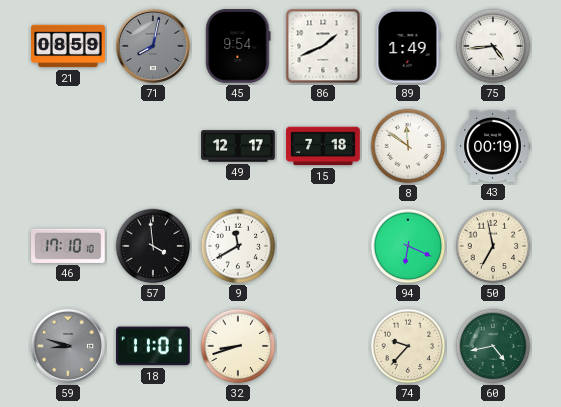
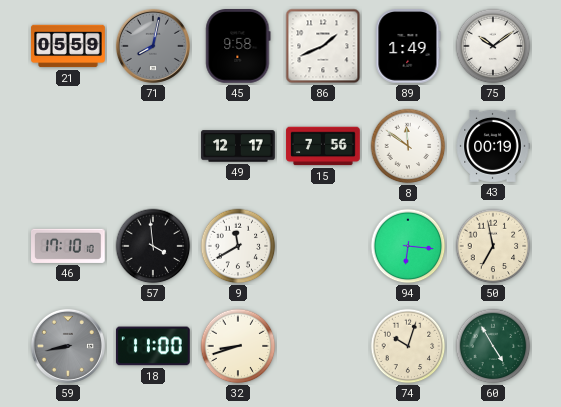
21: 08:59 -> 05:59
45: 9:54 -> 9:58
75: 4:44 -> 10:09
15: 7:18 -> 7:56
94: 6:19 -> 6:16
59: 8:48 -> 8:43
18: 11:01 -> 11:00
74: 9:37 -> 10:03
60: 4:43 -> 4:55
